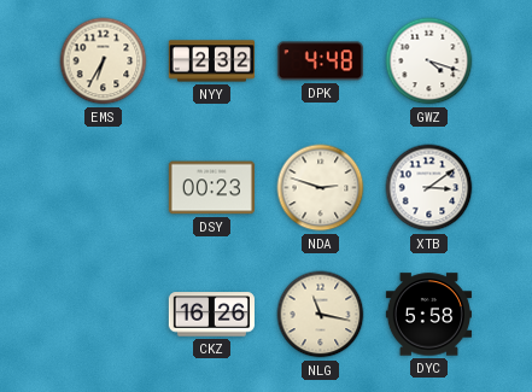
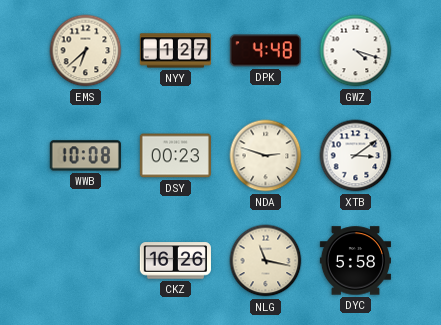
EMS: 6:35 -> 6:38
NYY: 2:32 -> 1:27
WWB: none -> 10:08
